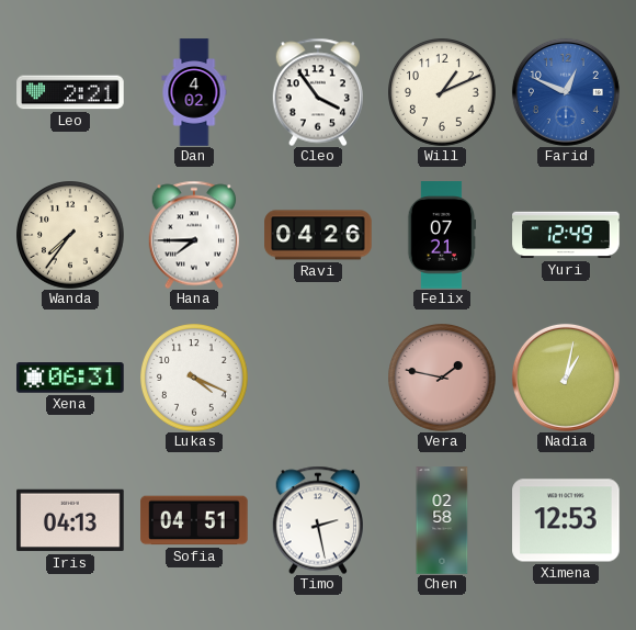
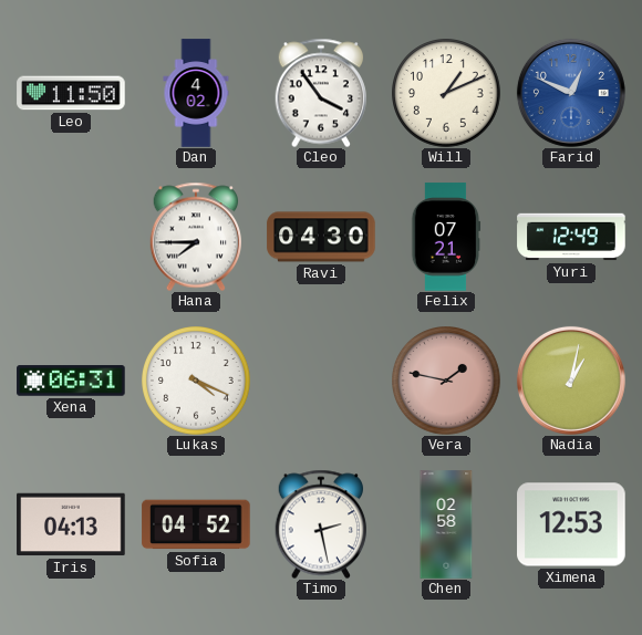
Leo: 2:21 -> 11:50
Wanda: 7:36 -> none
Ravi: 04:26 -> 04:30
Sofia: 04:51 -> 04:52
